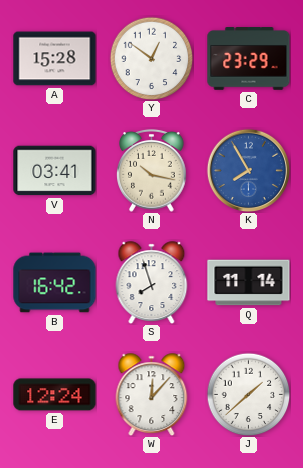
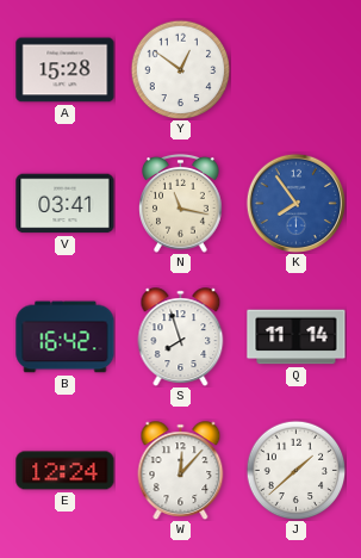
C: 23:29 -> none
N: 10:17 -> 11:17
K: 7:55 -> 7:54
